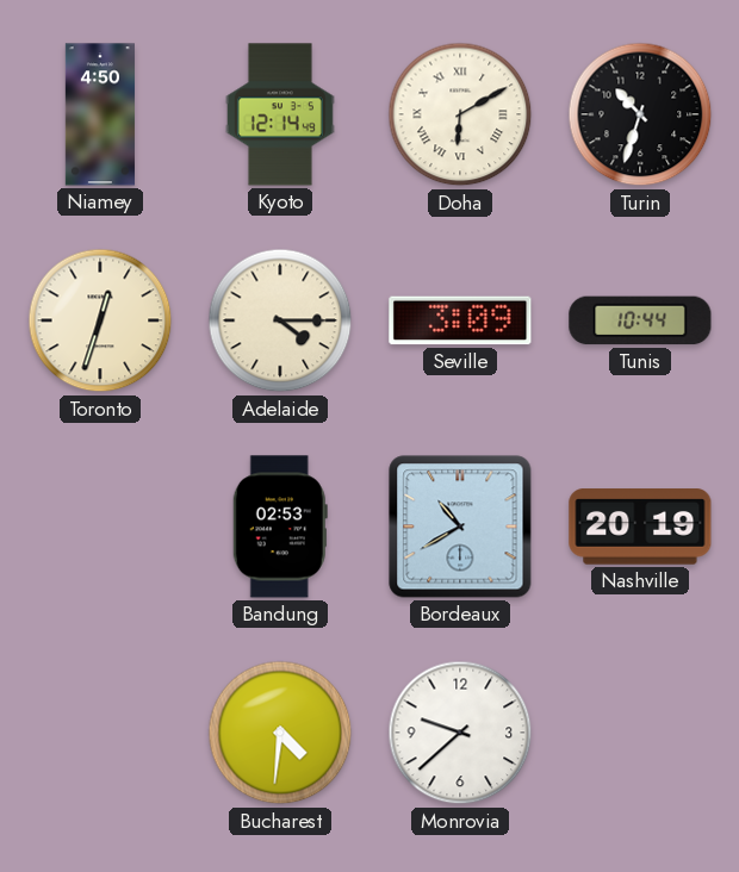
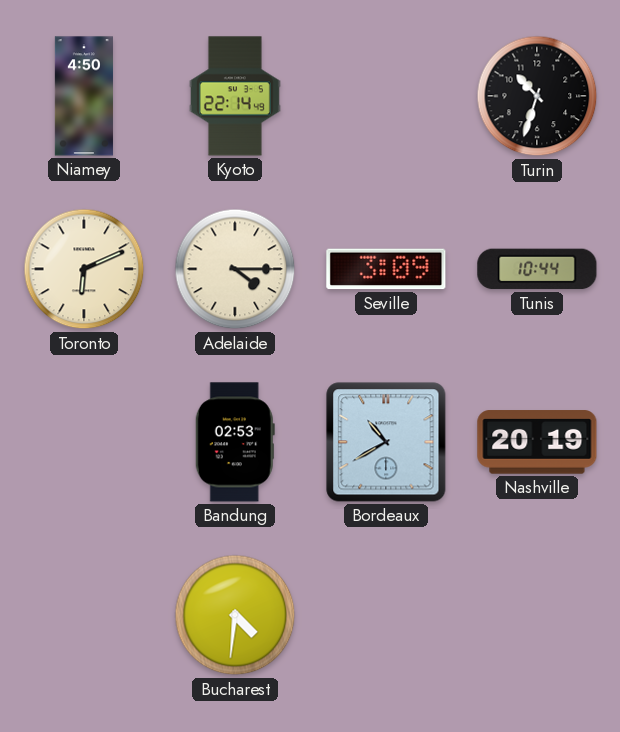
Kyoto: 12:14 -> 22:14
Doha: 6:10 -> none
Toronto: 12:33 -> 6:11
Monrovia: 9:38 -> none
